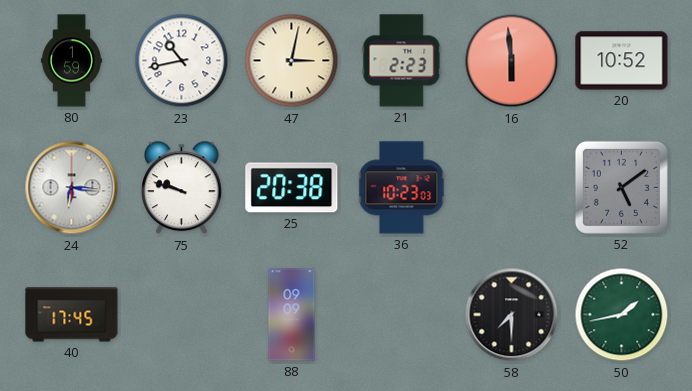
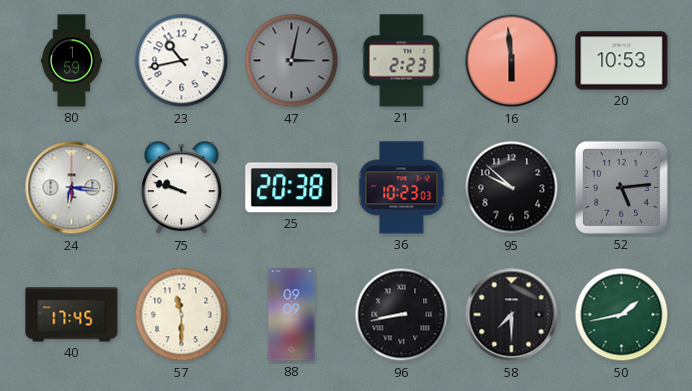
47 dial: cream -> grey
20: 10:52 -> 10:53
95: none -> 9:52
52: 5:09 -> 5:14
57: none -> 11:30
96: none -> 8:43
